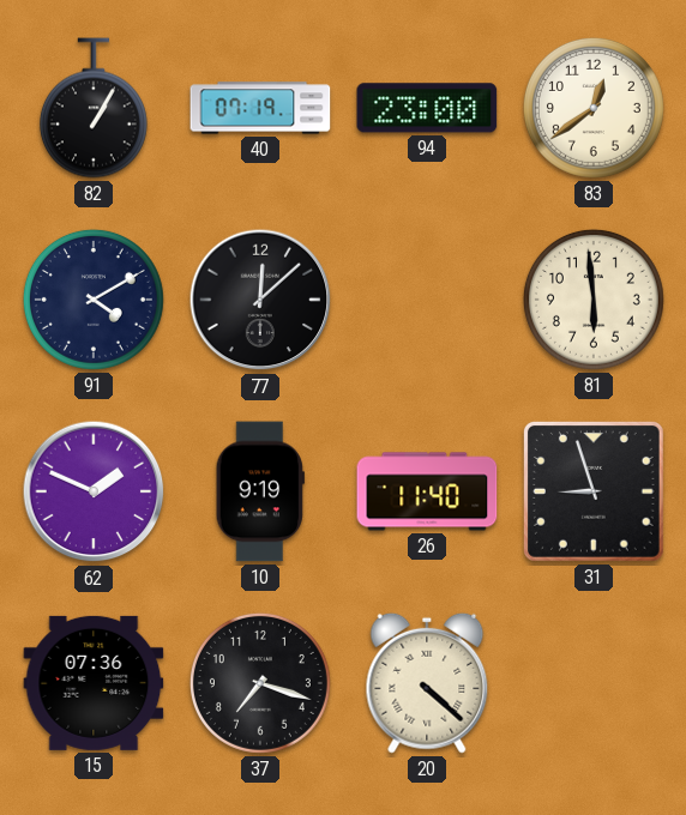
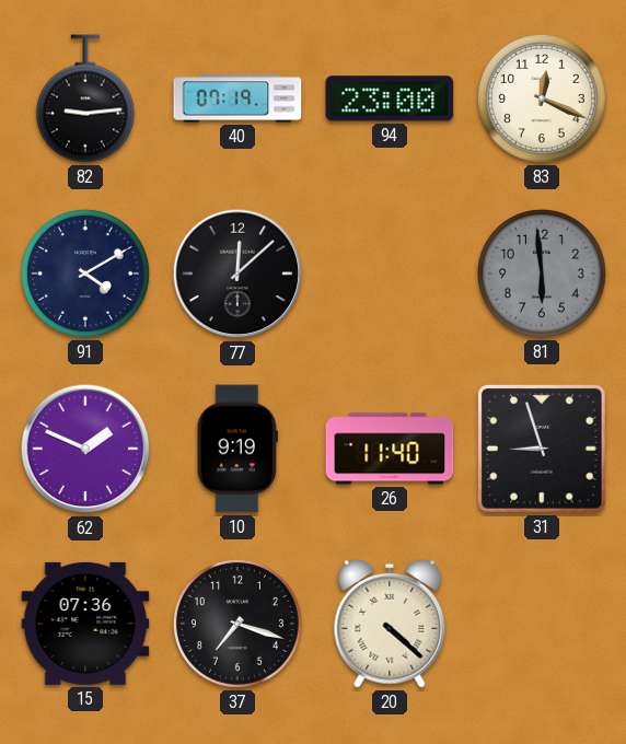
82: 1:05 -> 9:14
83: 12:39 -> 12:19
81 dial: cream -> grey
